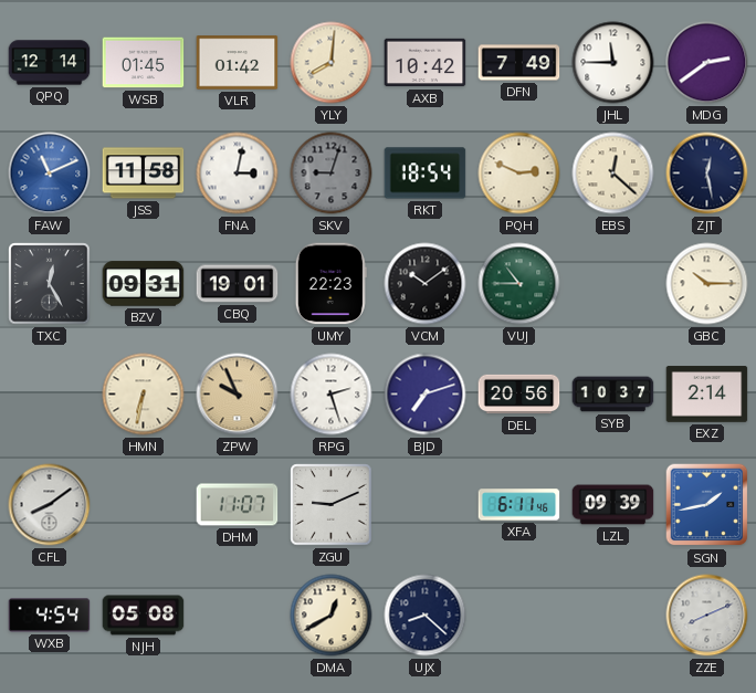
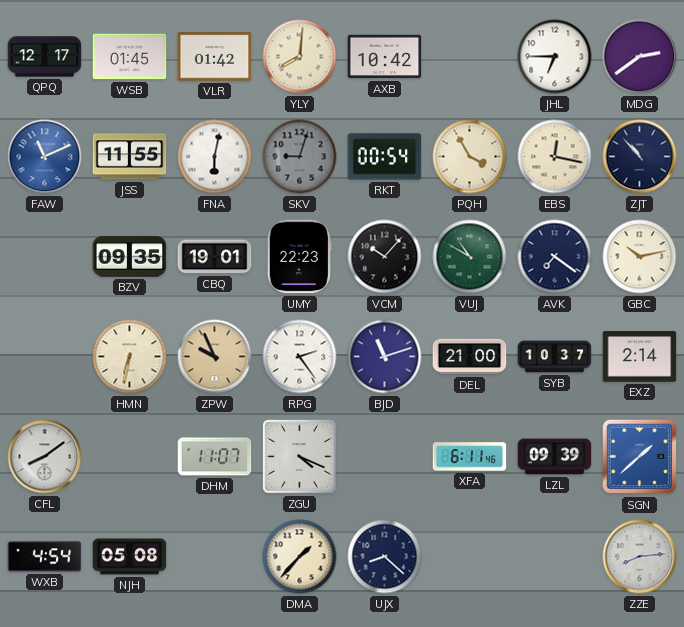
QPQ: 12:14 -> 12:17
DFN: 7:49 -> none
JHL: 11:45 -> 6:45
JSS: 11:58 -> 11:55
FNA: 3:02 -> 6:02
RKT: 18:54 -> 00:54
PQH: 2:49 -> 3:55
EBS: 12:22 -> 12:17
ZJT: 12:28 -> 10:53
TXC: 12:25 -> none
BZV: 09:31 -> 09:35
VCM: 10:09 -> 10:07
VUJ: 10:45 -> 10:50
AVK: none -> 7:21
GBC: 10:15 -> 10:13
RPG: 2:27 -> 2:24
BJD: 7:12 -> 11:12
DEL: 20:56 -> 21:00
ZGU: 9:11 -> 4:19
SGN: 1:43 -> 1:38
DMA: 12:40 -> 1:37
ZZE: 8:11 -> 8:14
